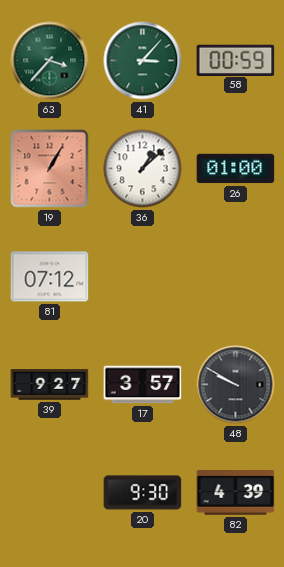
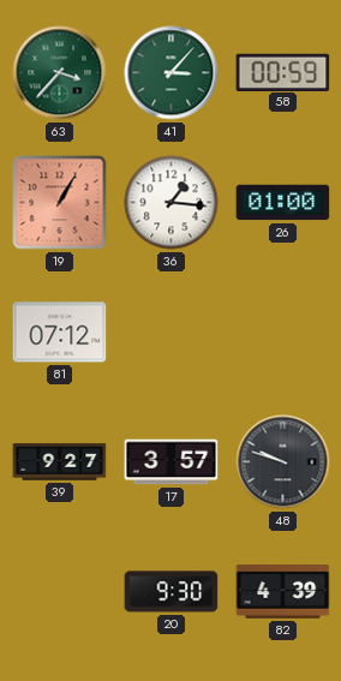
36: 1:08 -> 1:16
48: 9:50 -> 9:48
